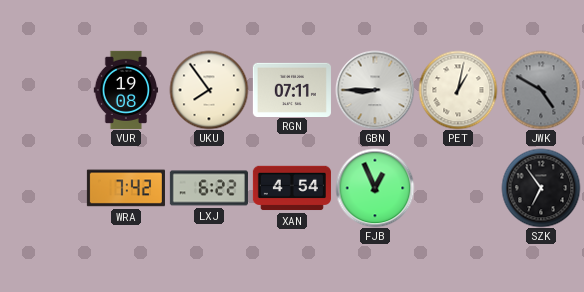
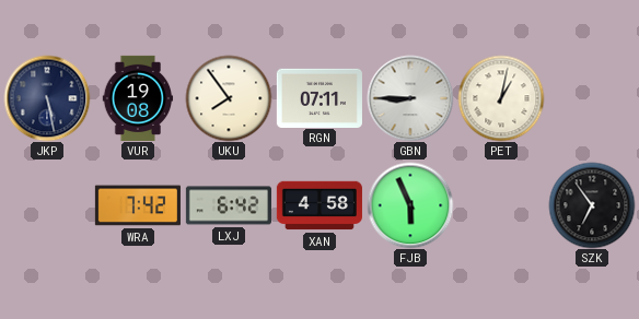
JKP: none -> 5:28
JWK: 4:50 -> none
LXJ: 6:22 -> 6:42
XAN: 4:54 -> 4:58
FJB: 12:56 -> 5:56
